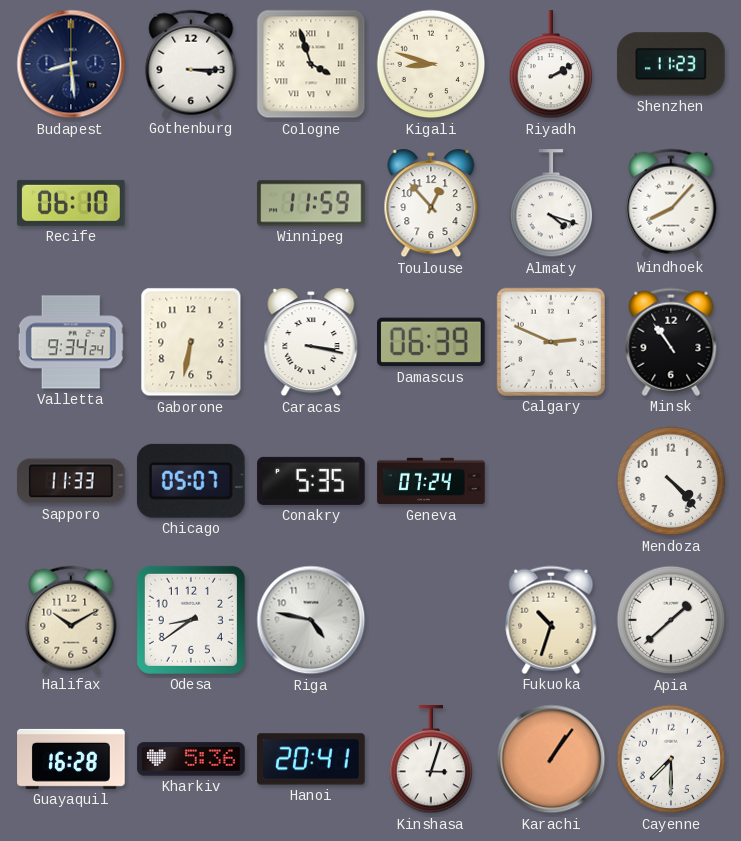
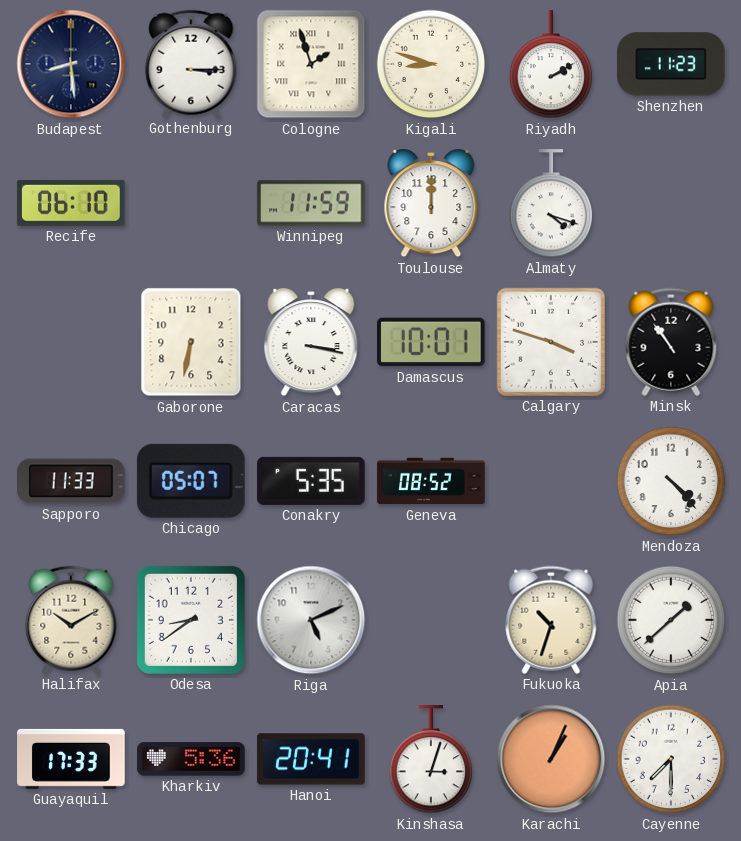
Cologne: 3:57 -> 1:57
Toulouse: 12:53 -> 12:00
Windhoek: 8:07 -> none
Valletta: 9:34 -> none
Damascus: 06:39 -> 10:01
Calgary: 2:49 -> 3:48
Geneva: 07:24 -> 08:52
Riga: 4:47 -> 5:11
Guayaquil: 16:28 -> 17:33
Karachi: 1:06 -> 1:04
